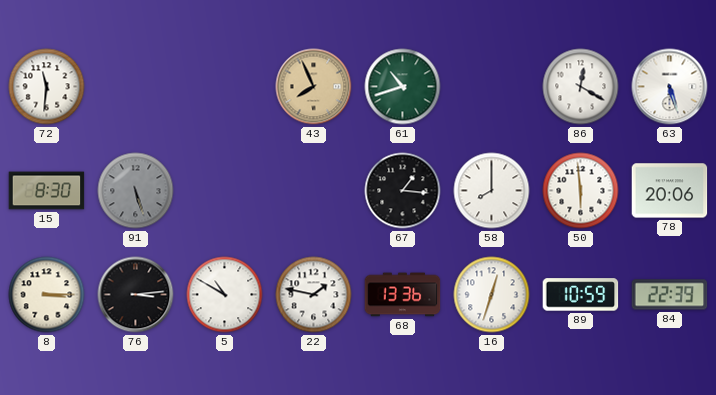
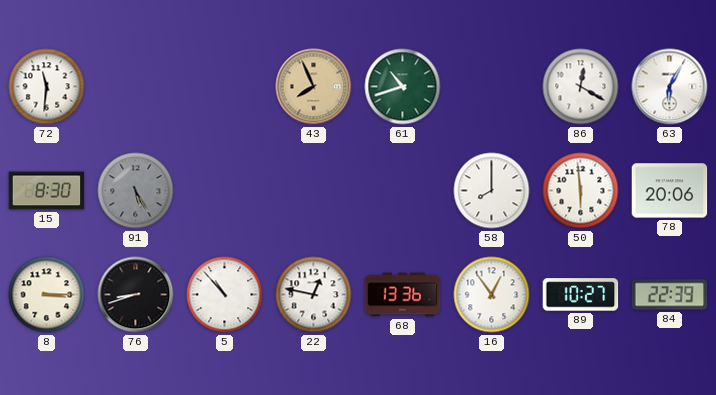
63: 5:27 -> 6:05
91: 5:27 -> 5:25
67: 1:16 -> none
76: 3:14 -> 8:42
5: 10:50 -> 10:53
22: 1:47 -> 12:47
16: 12:33 -> 12:54
89: 10:59 -> 10:27
